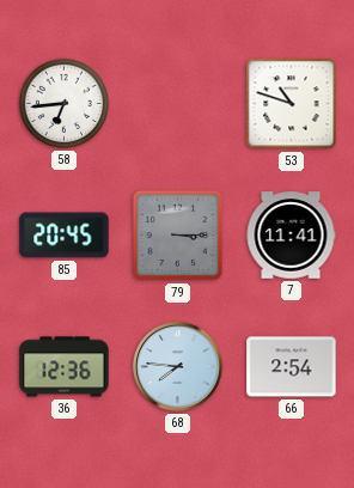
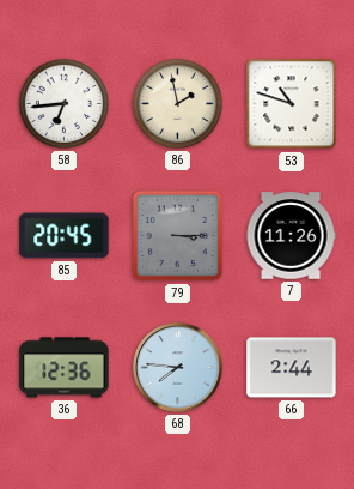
86: none -> 1:58
7: 11:41 -> 11:26
66: 2:54 -> 2:44
